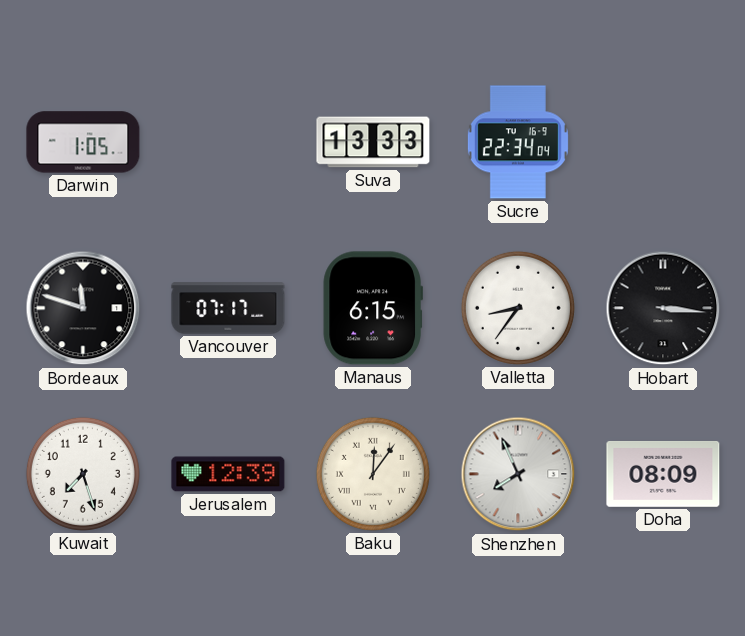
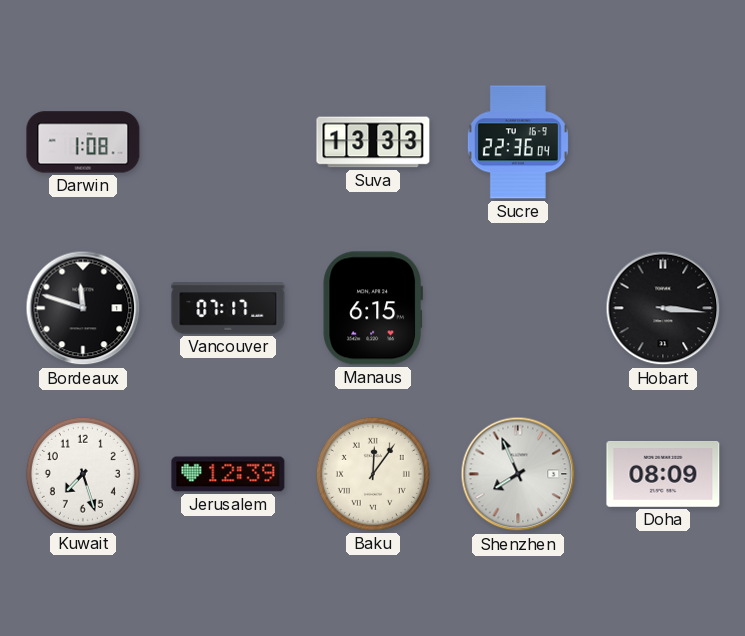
Darwin: 1:05 -> 1:08
Sucre: 22:34 -> 22:36
Valletta: 8:36 -> none
